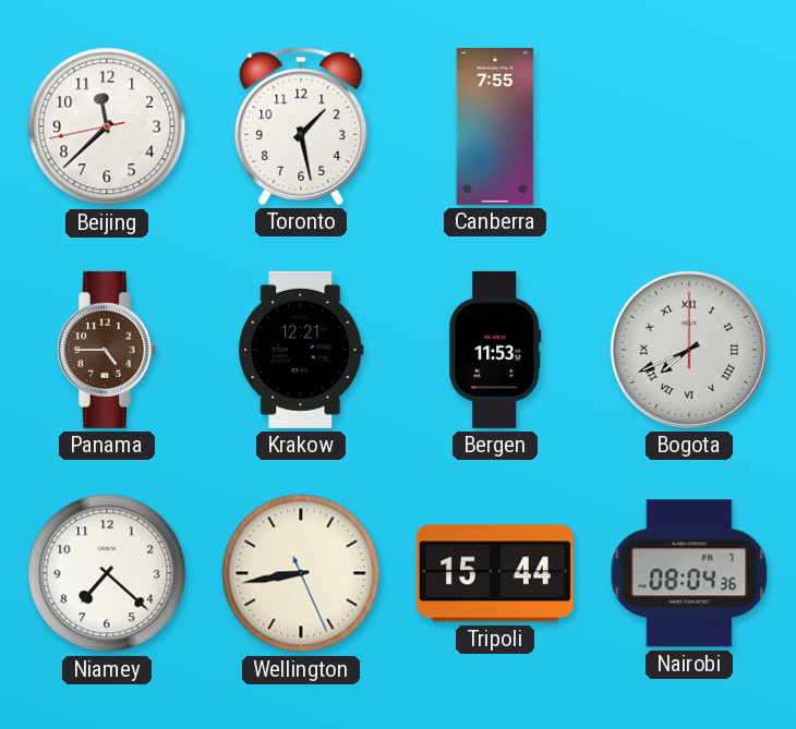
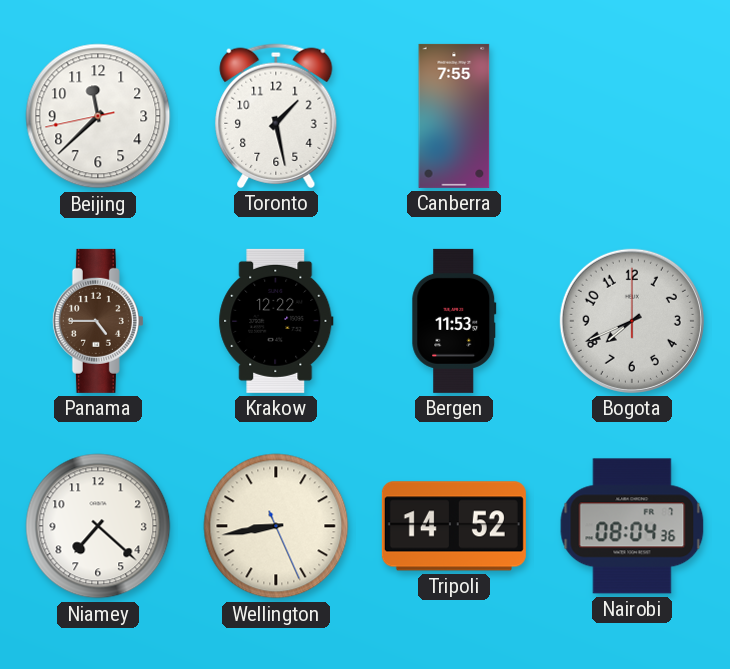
Krakow: 12:21 -> 12:22
Bogota numerals: Roman -> Arabic
Tripoli: 15:44 -> 14:52
